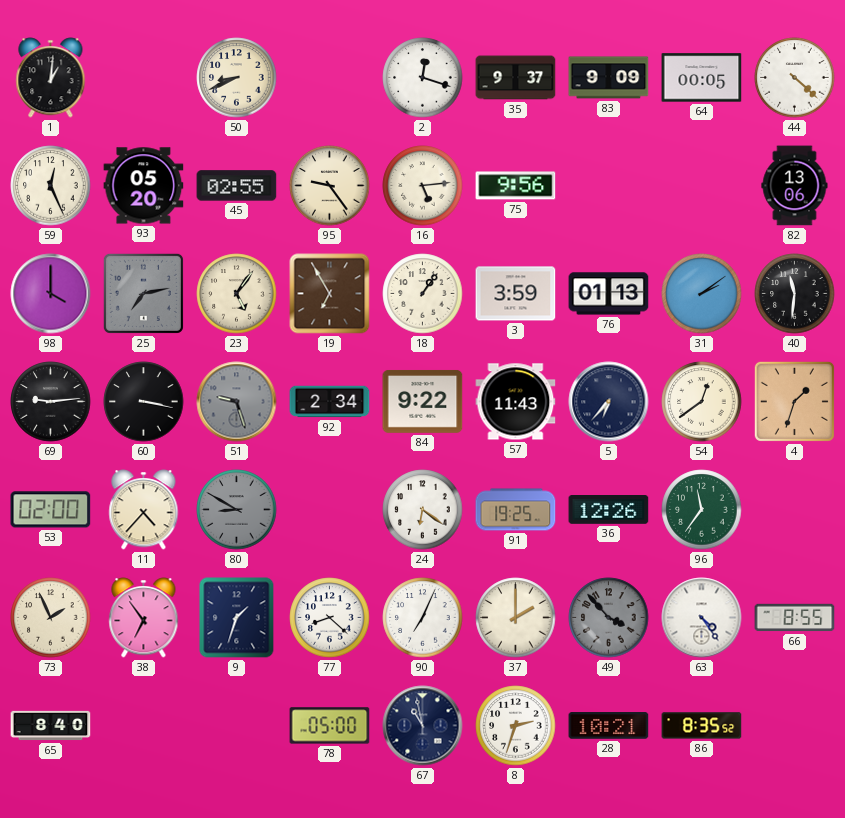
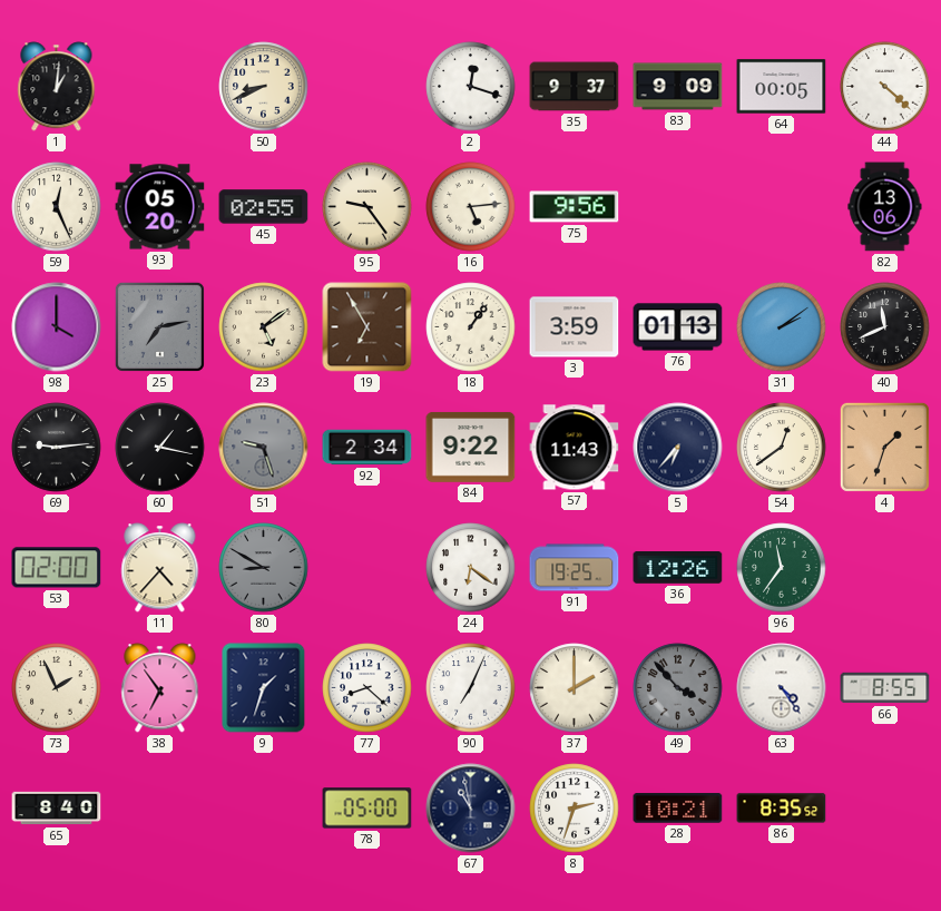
23: 5:06 -> 5:09
40: 11:31 -> 11:41
60: 3:17 -> 1:17
